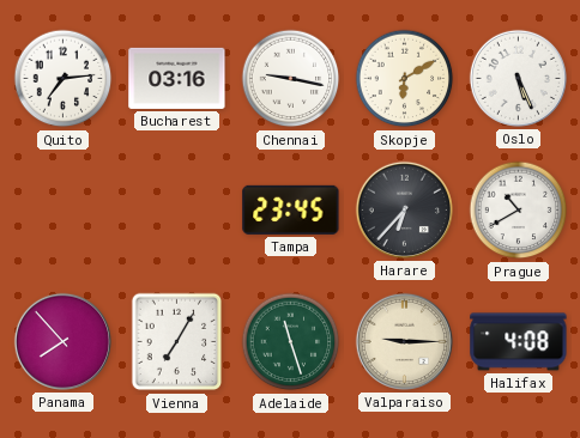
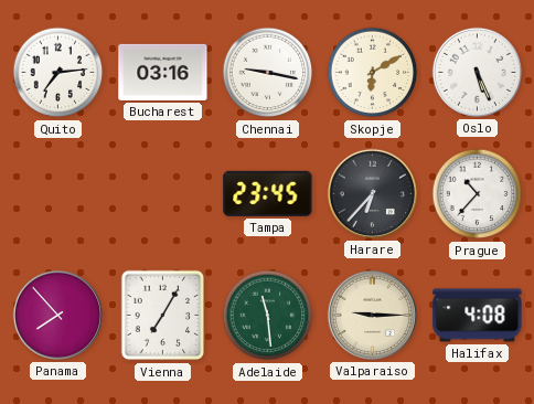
Prague: 10:40 -> 10:37
Adelaide: 11:27 -> 11:29
